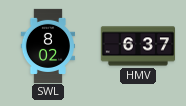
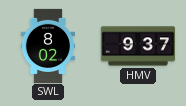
HMV: 6:37 -> 9:37
